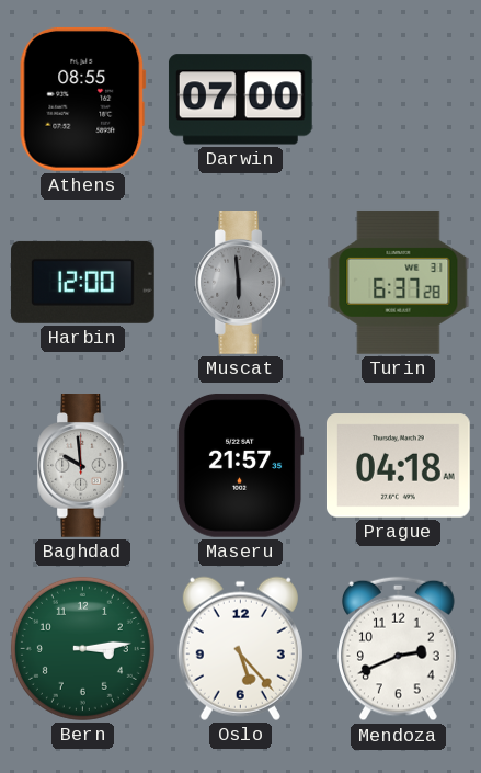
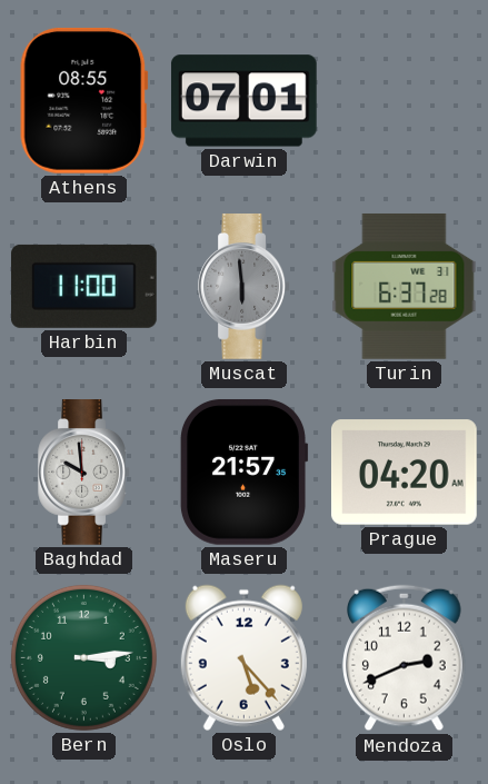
Darwin: 07:00 -> 07:01
Harbin: 12:00 -> 11:00
Prague: 04:18 -> 04:20
